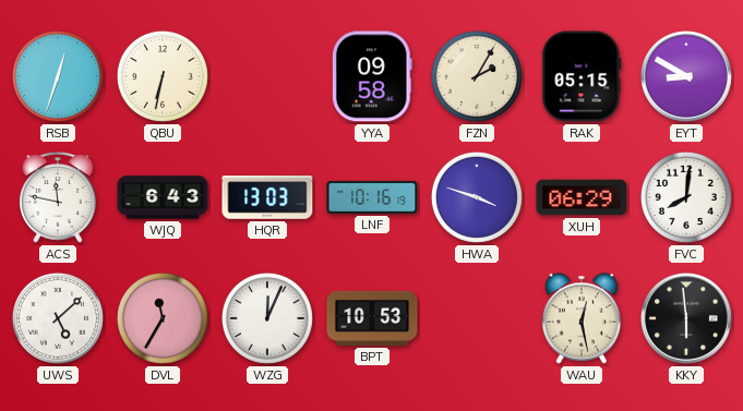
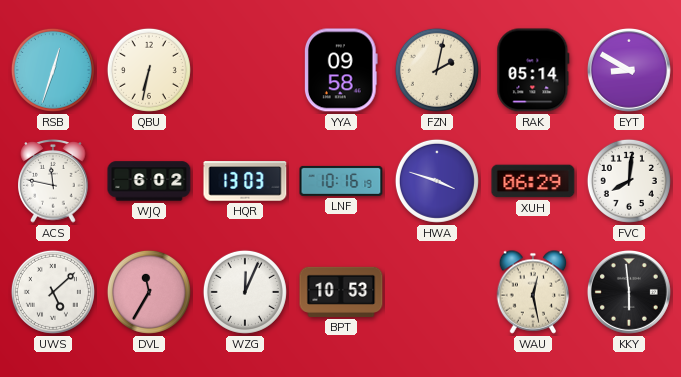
FZN: 2:05 -> 2:02
RAK: 05:15 -> 05:14
WJQ: 6:43 -> 6:02
